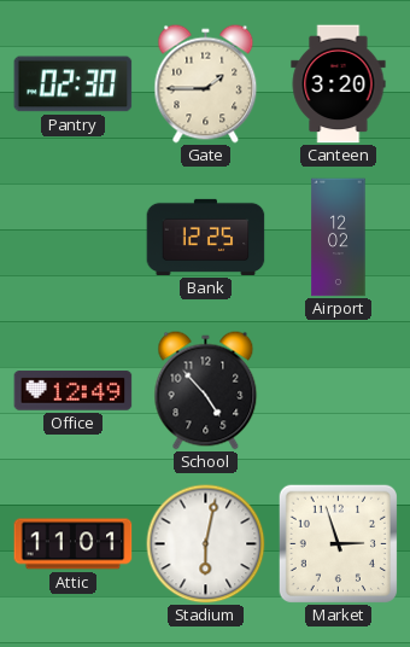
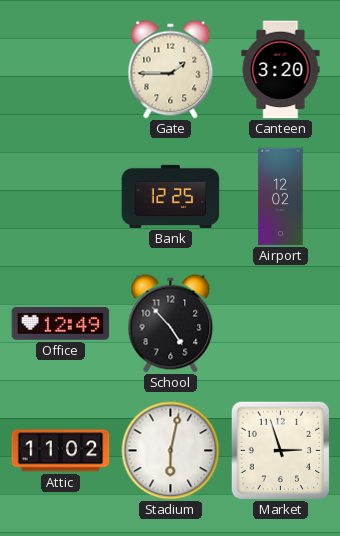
Pantry: 02:30 -> none
Attic: 11:01 -> 11:02
